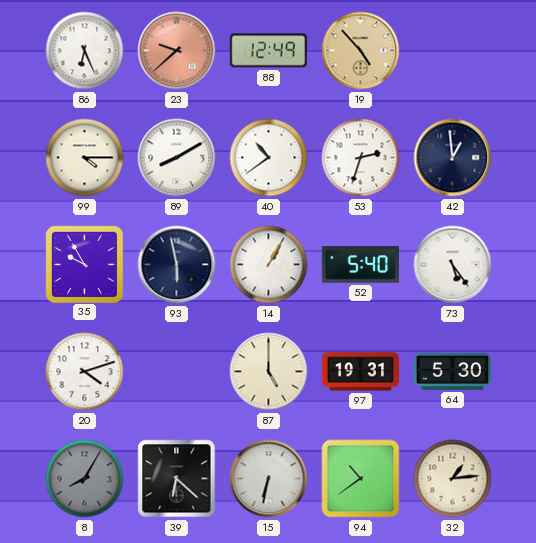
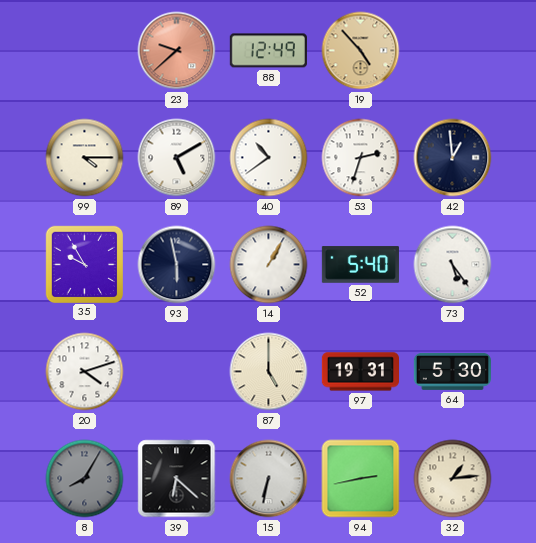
86: 6:26 -> none
89: 8:10 -> 5:10
94: 10:39 -> 2:43
